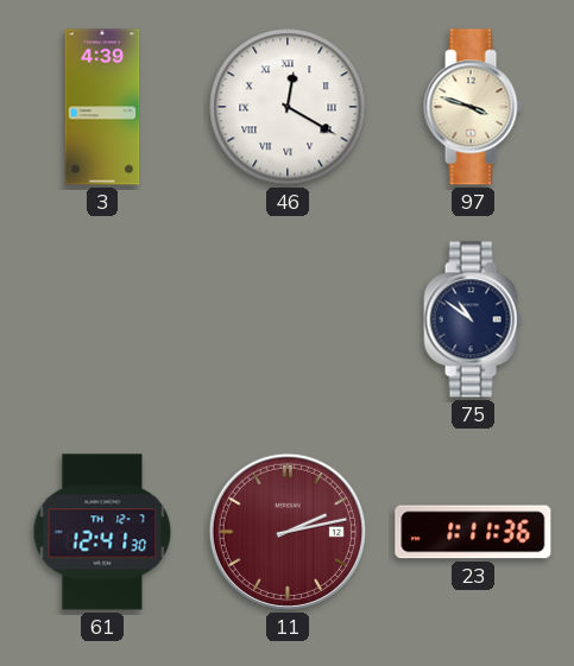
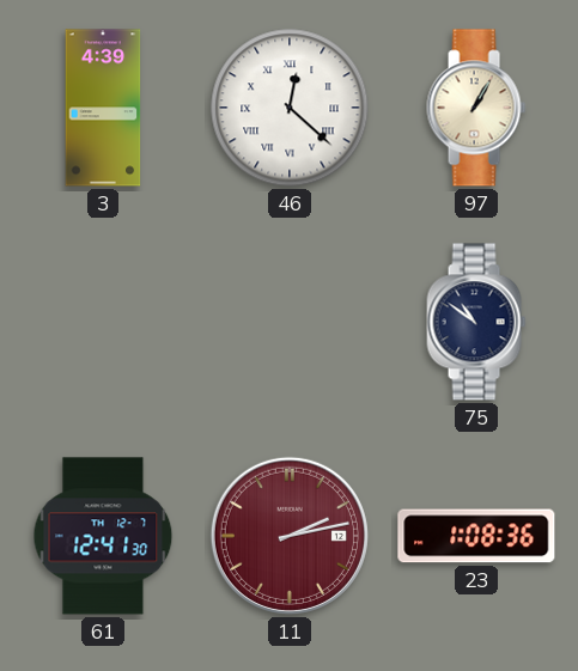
46: 12:20 -> 12:22
97: 3:48 -> 1:05
23: 1:11 -> 1:08
